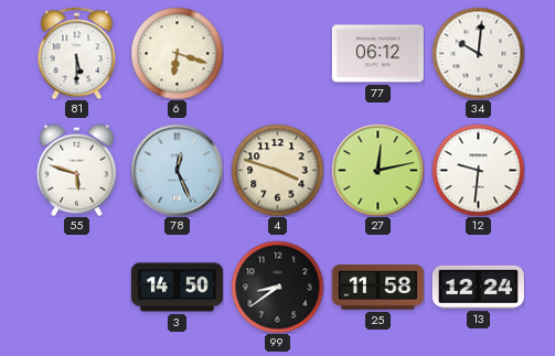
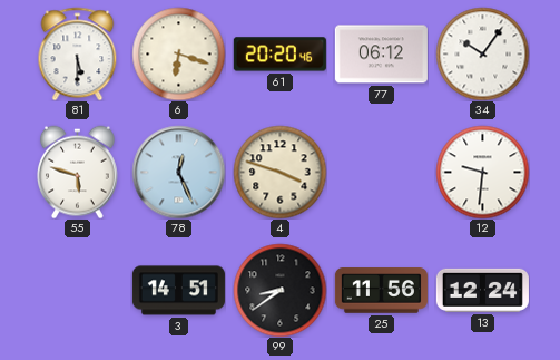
61: none -> 20:20
34: 10:01 -> 10:06
27: 12:13 -> none
3: 14:50 -> 14:51
25: 11:58 -> 11:56
